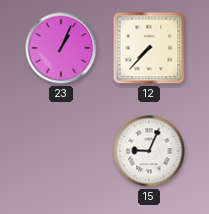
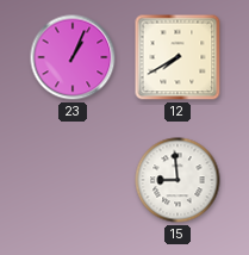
12: 7:37 -> 7:40
15: 9:04 -> 8:59
